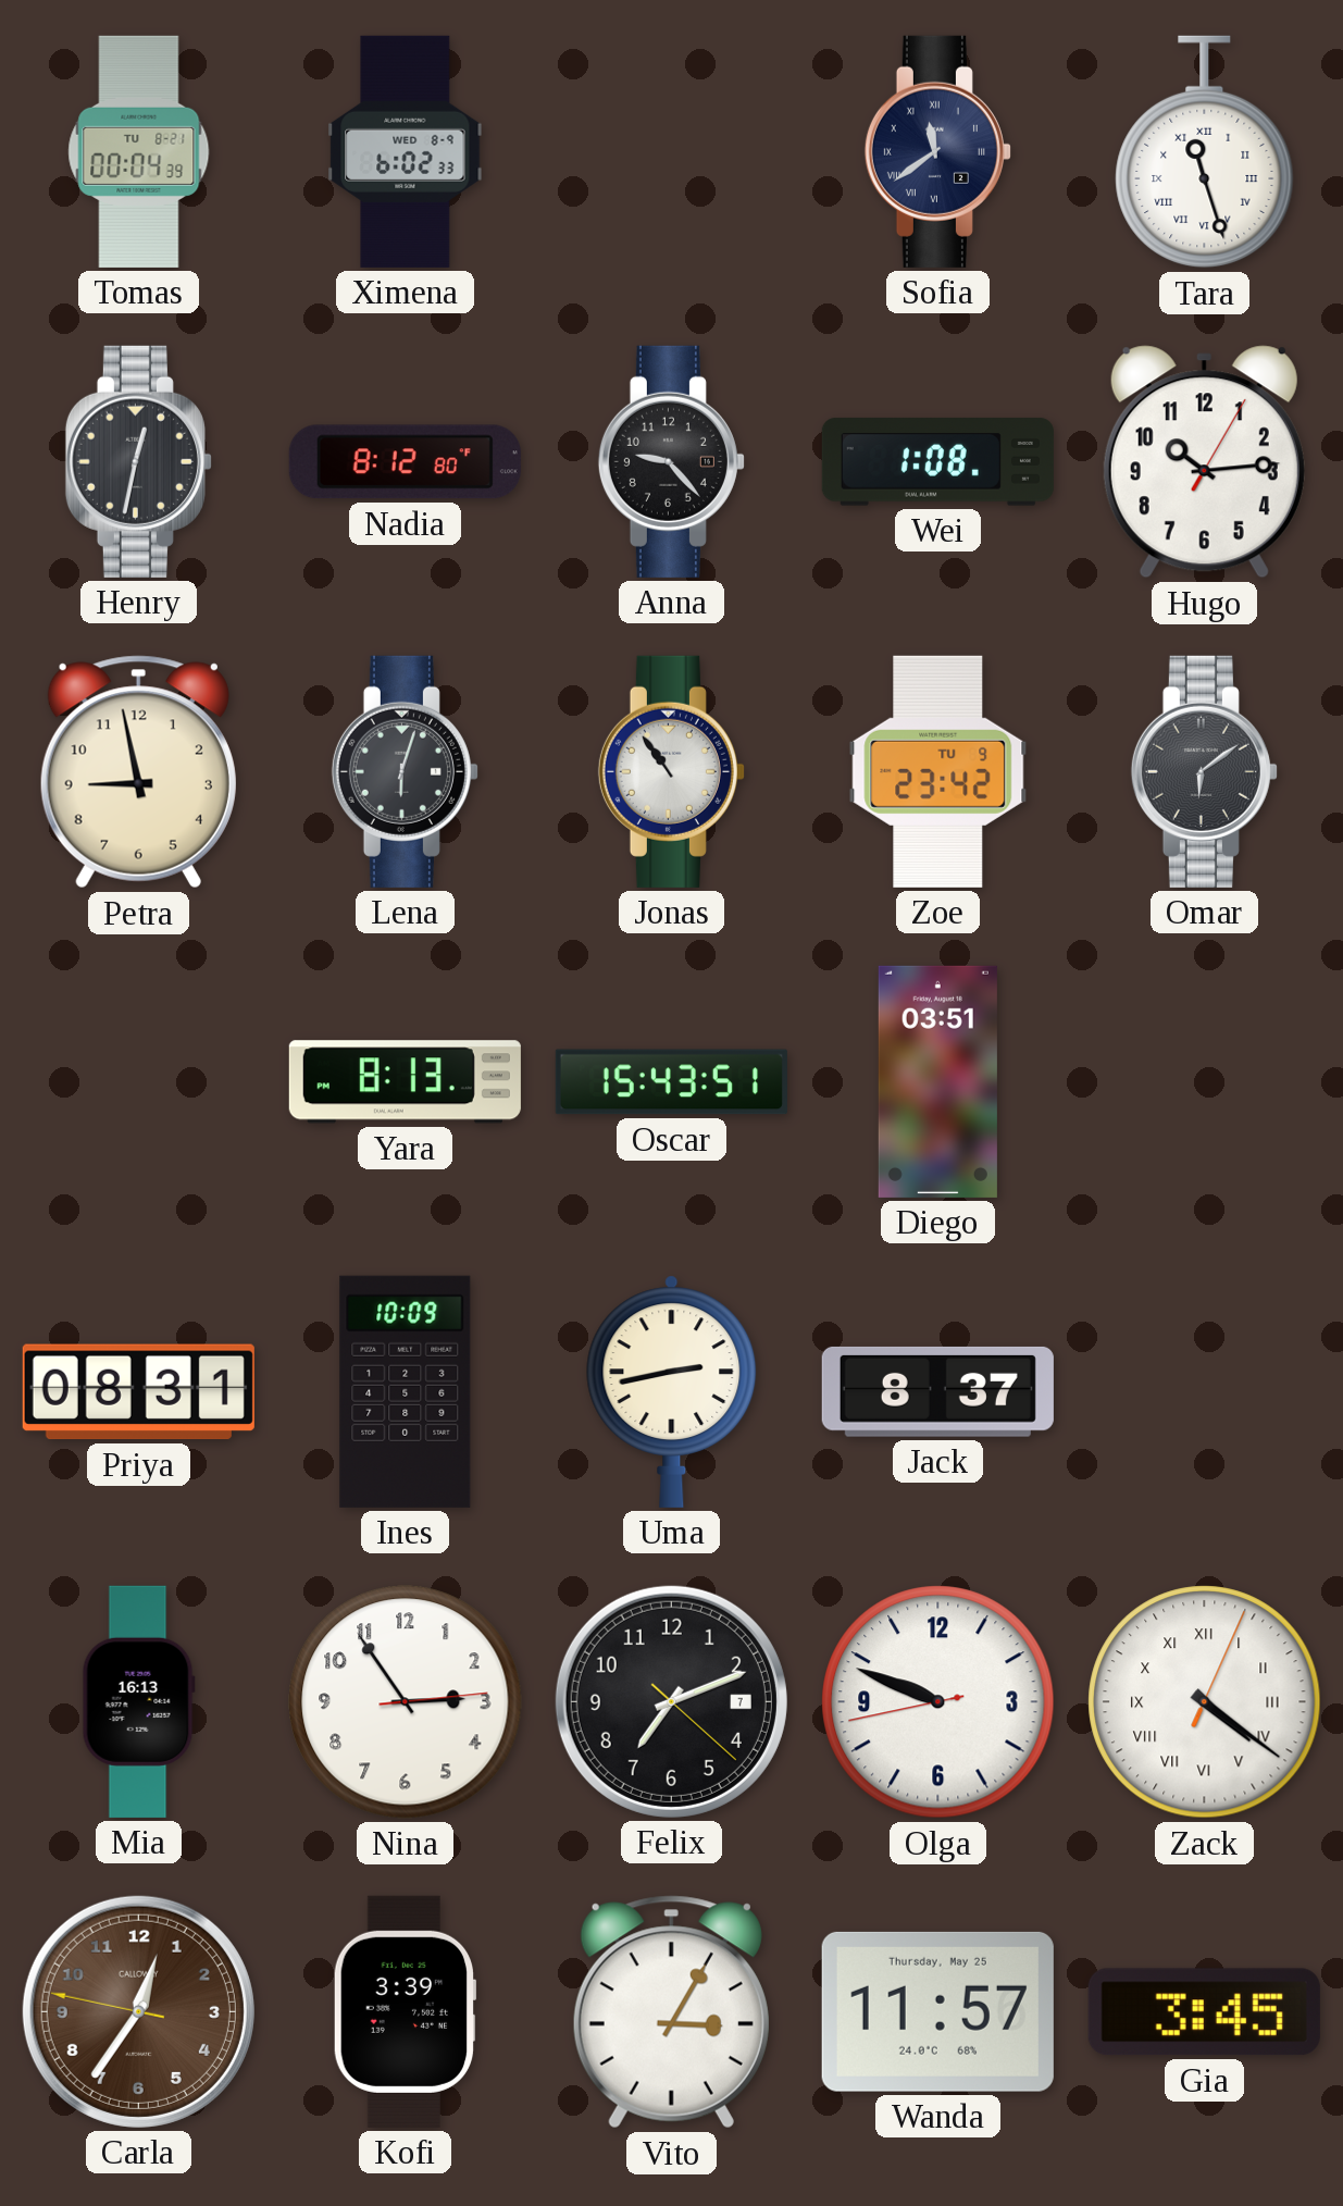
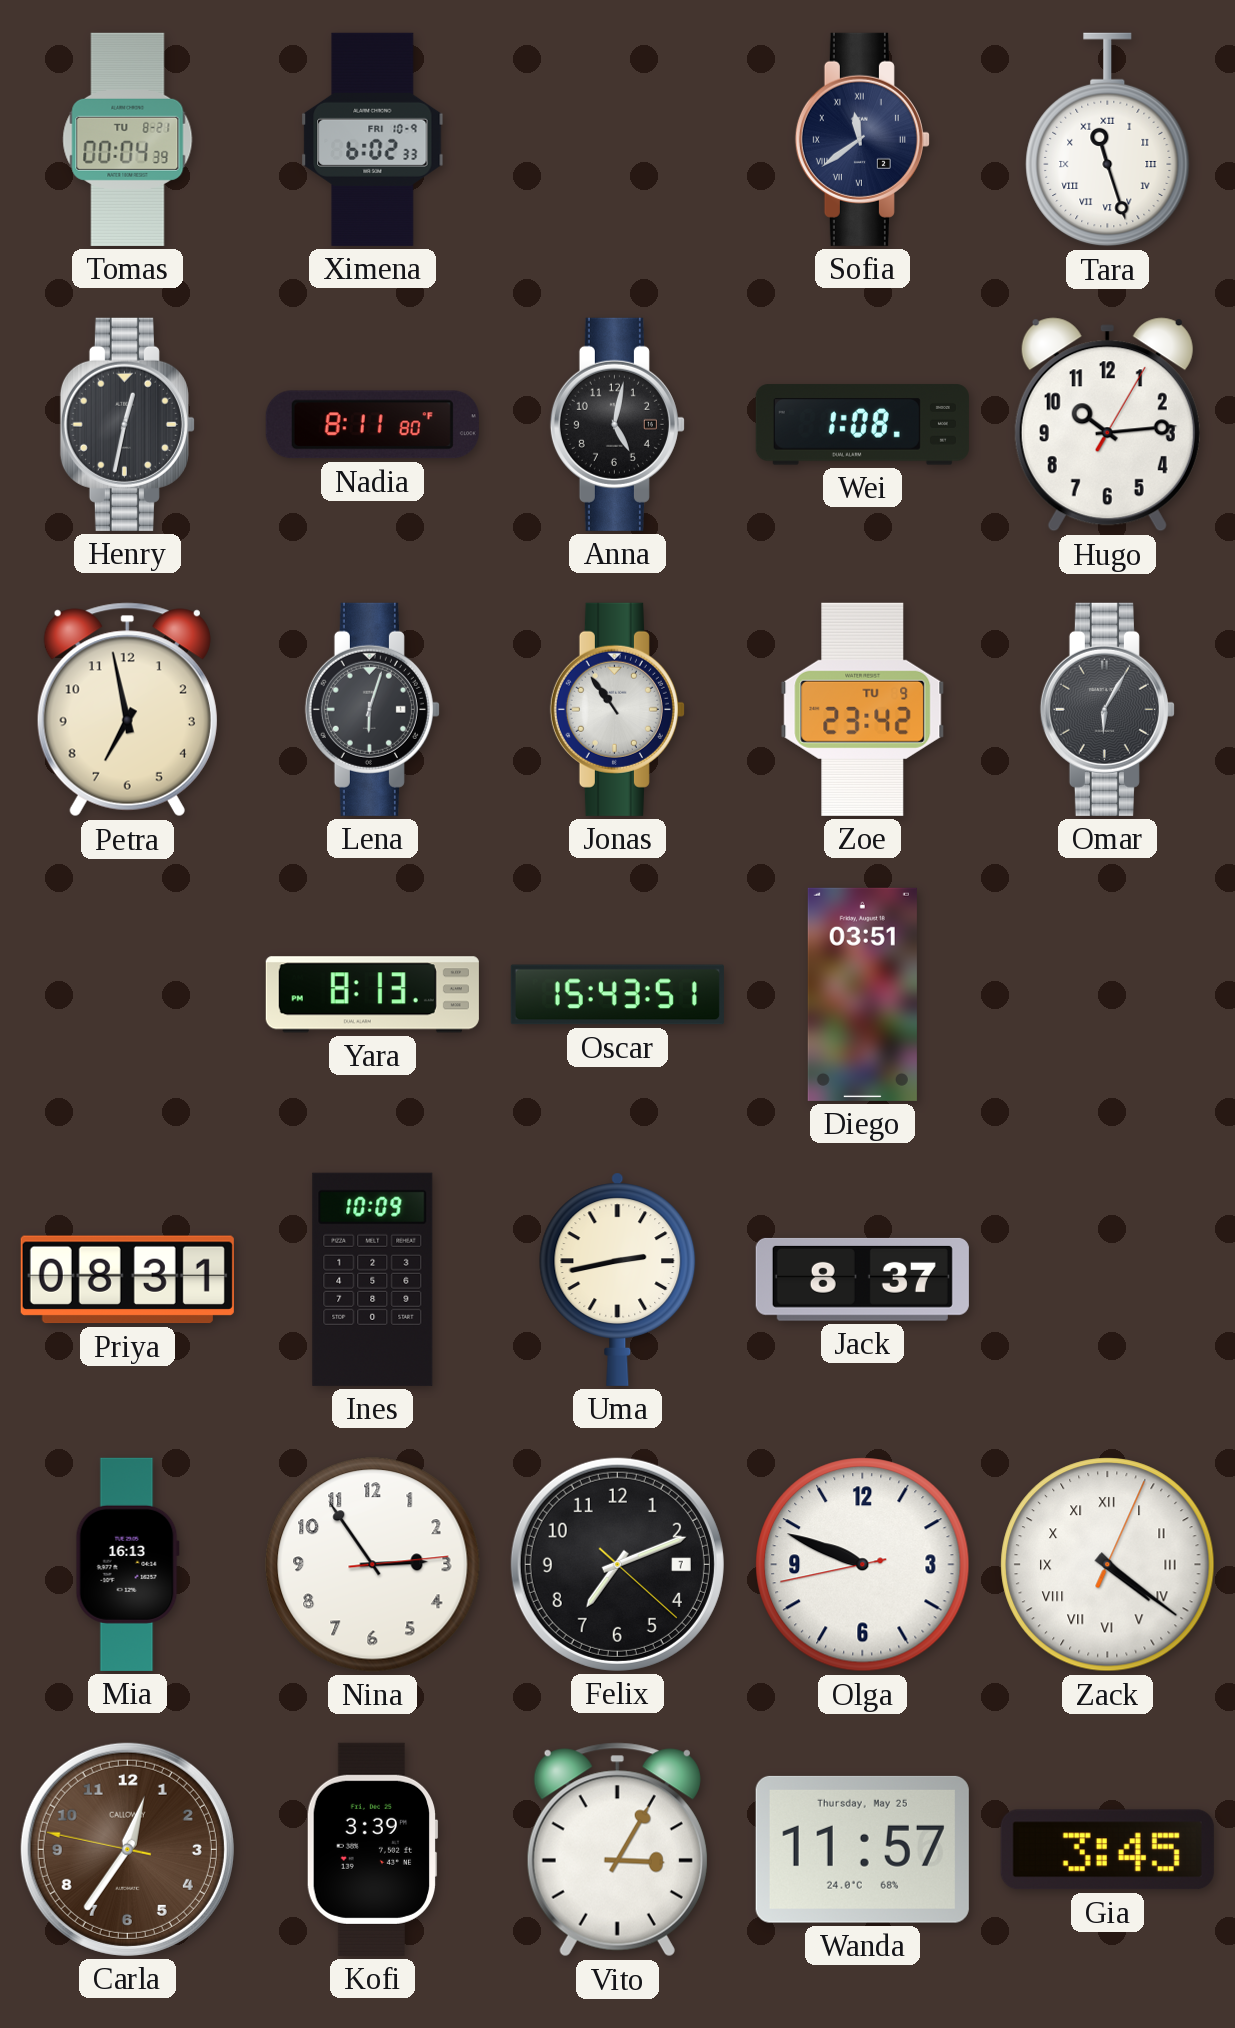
Ximena date: WED 8-9 -> FRI 10-9
Nadia: 8:12 -> 8:11
Anna: 9:23 -> 5:02
Petra: 8:58 -> 6:58
Omar: 6:09 -> 6:05
